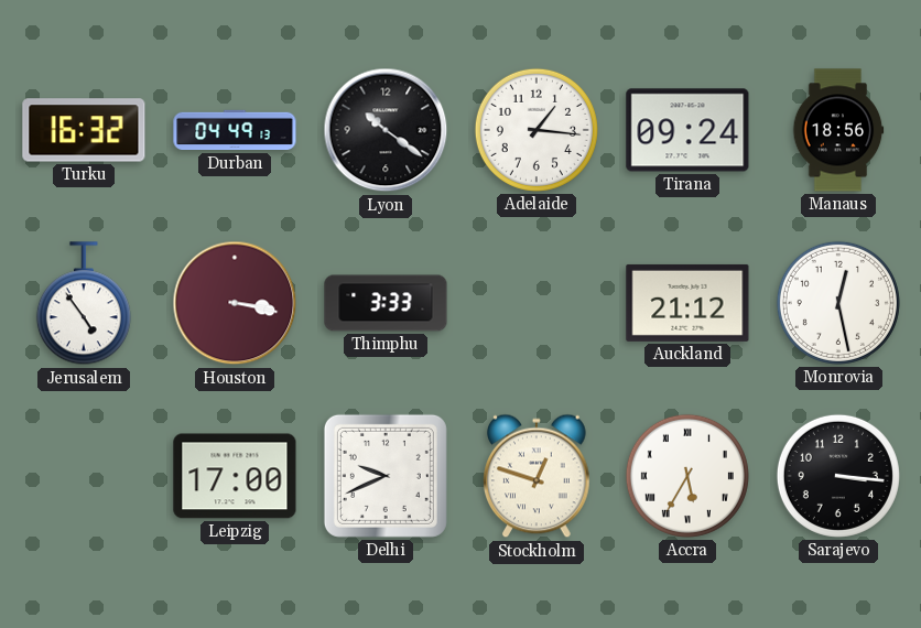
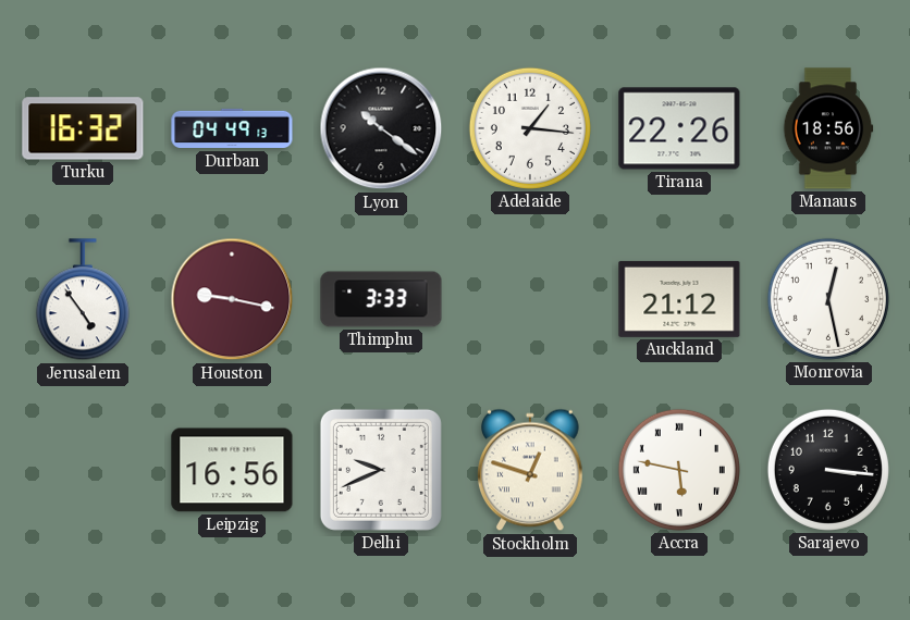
Tirana: 09:24 -> 22:26
Houston: 3:17 -> 9:17
Leipzig: 17:00 -> 16:56
Accra: 5:35 -> 5:47
